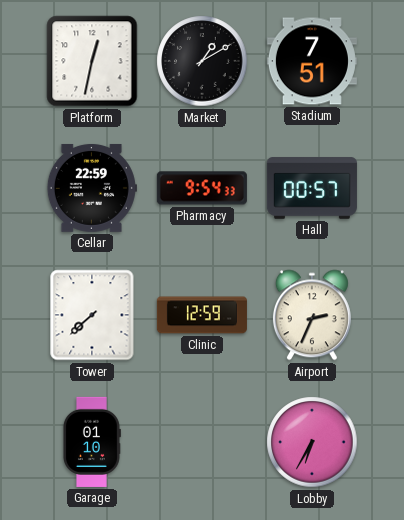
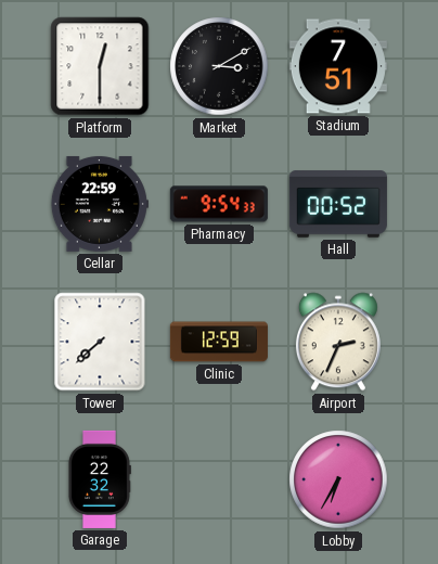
Platform: 12:32 -> 12:30
Market: 1:10 -> 3:10
Hall: 00:57 -> 00:52
Garage: 01:10 -> 22:32
